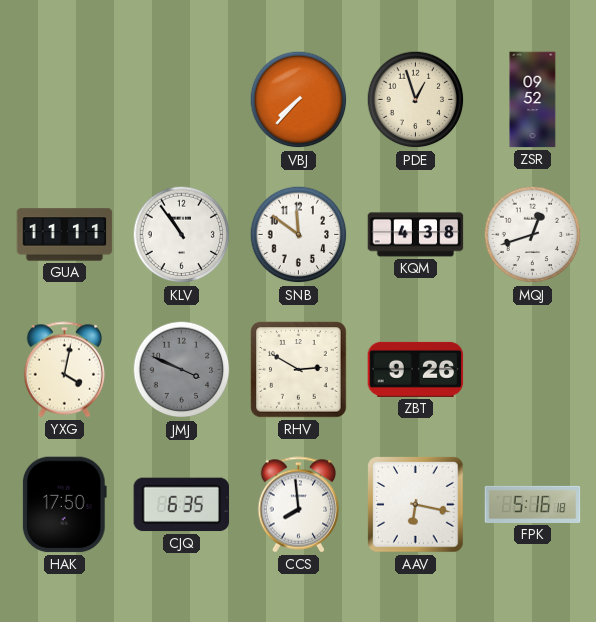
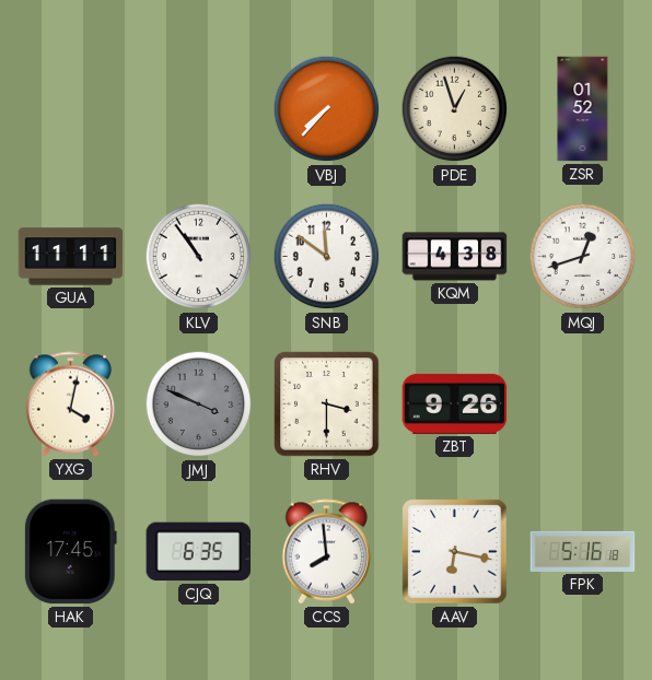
ZSR: 09:52 -> 01:52
RHV: 2:50 -> 3:30
HAK: 17:50 -> 17:45
